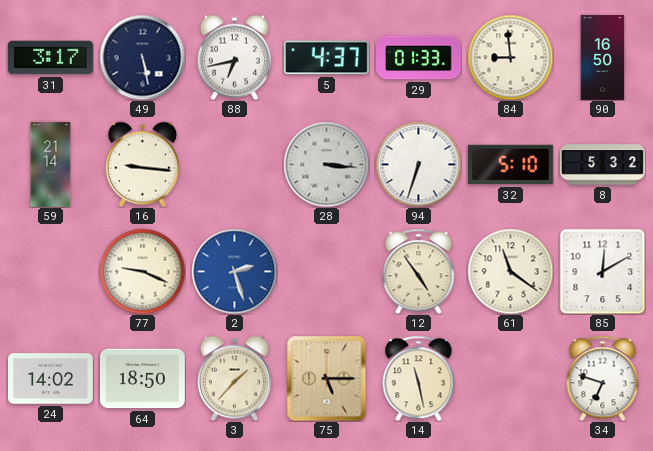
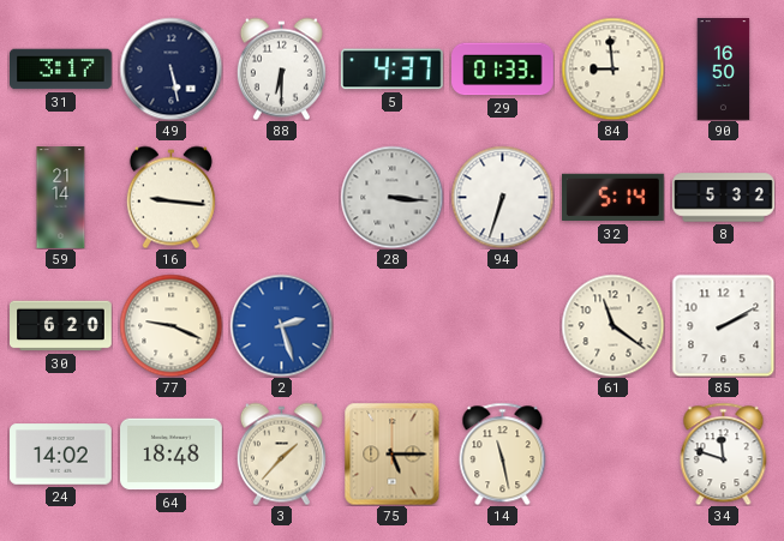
88: 6:43 -> 6:30
32: 5:10 -> 5:14
30: none -> 6:20
12: 4:54 -> none
85: 12:10 -> 2:10
64: 18:50 -> 18:48
34: 6:48 -> 11:48
